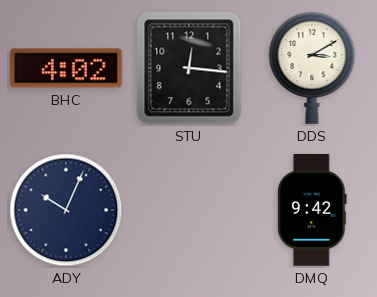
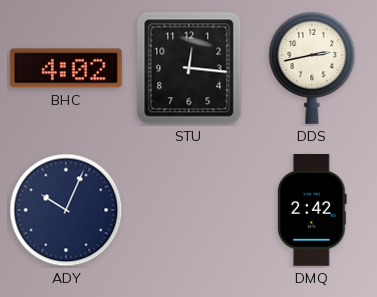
DDS: 3:10 -> 2:43
DMQ: 9:42 -> 2:42
